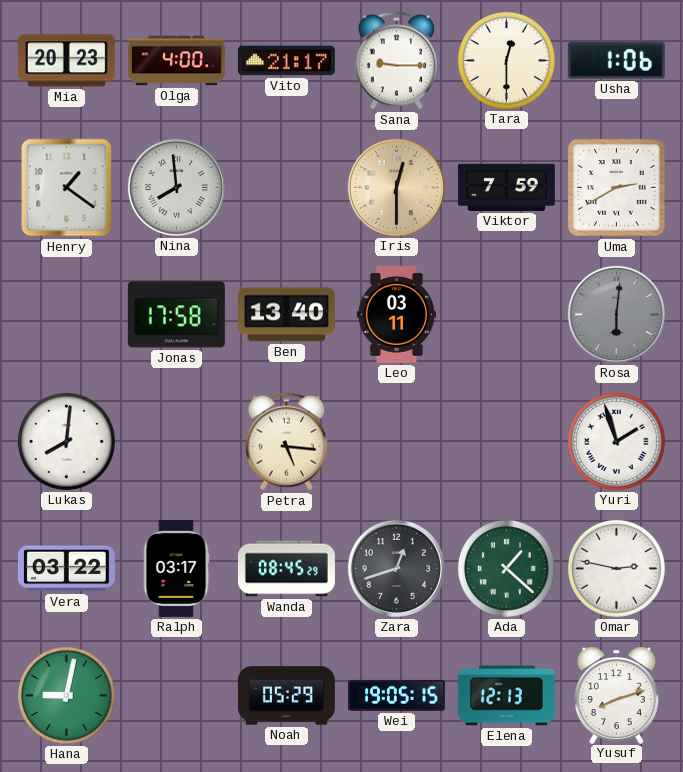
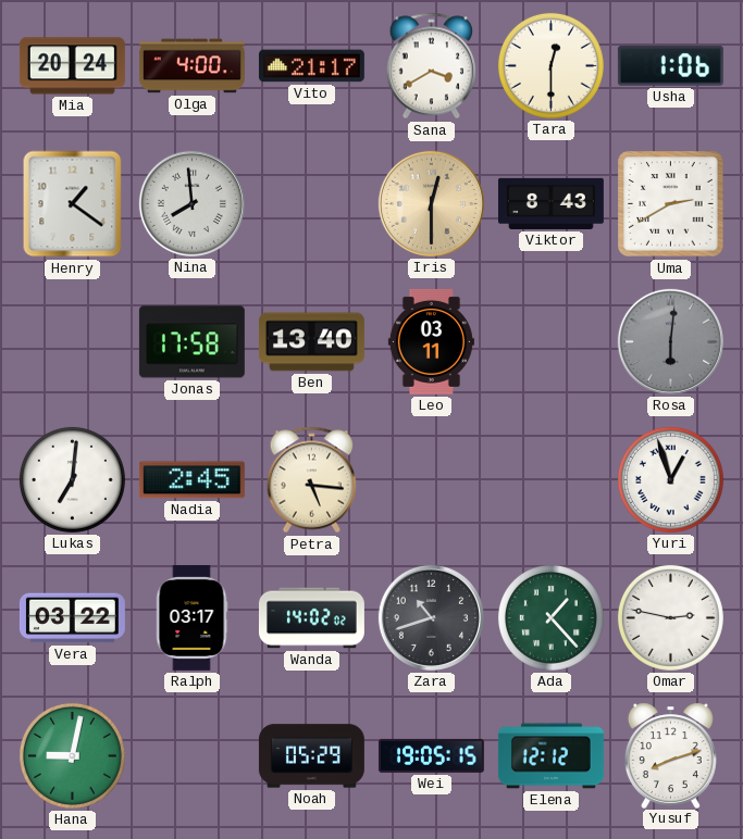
Mia: 20:23 -> 20:24
Sana: 9:15 -> 3:40
Viktor: 7:59 -> 8:43
Lukas: 8:01 -> 7:01
Nadia: none -> 2:45
Yuri: 1:57 -> 12:57
Wanda: 08:45 -> 14:02
Zara: 12:42 -> 10:42
Ada: 1:22 -> 1:23
Elena: 12:13 -> 12:12
